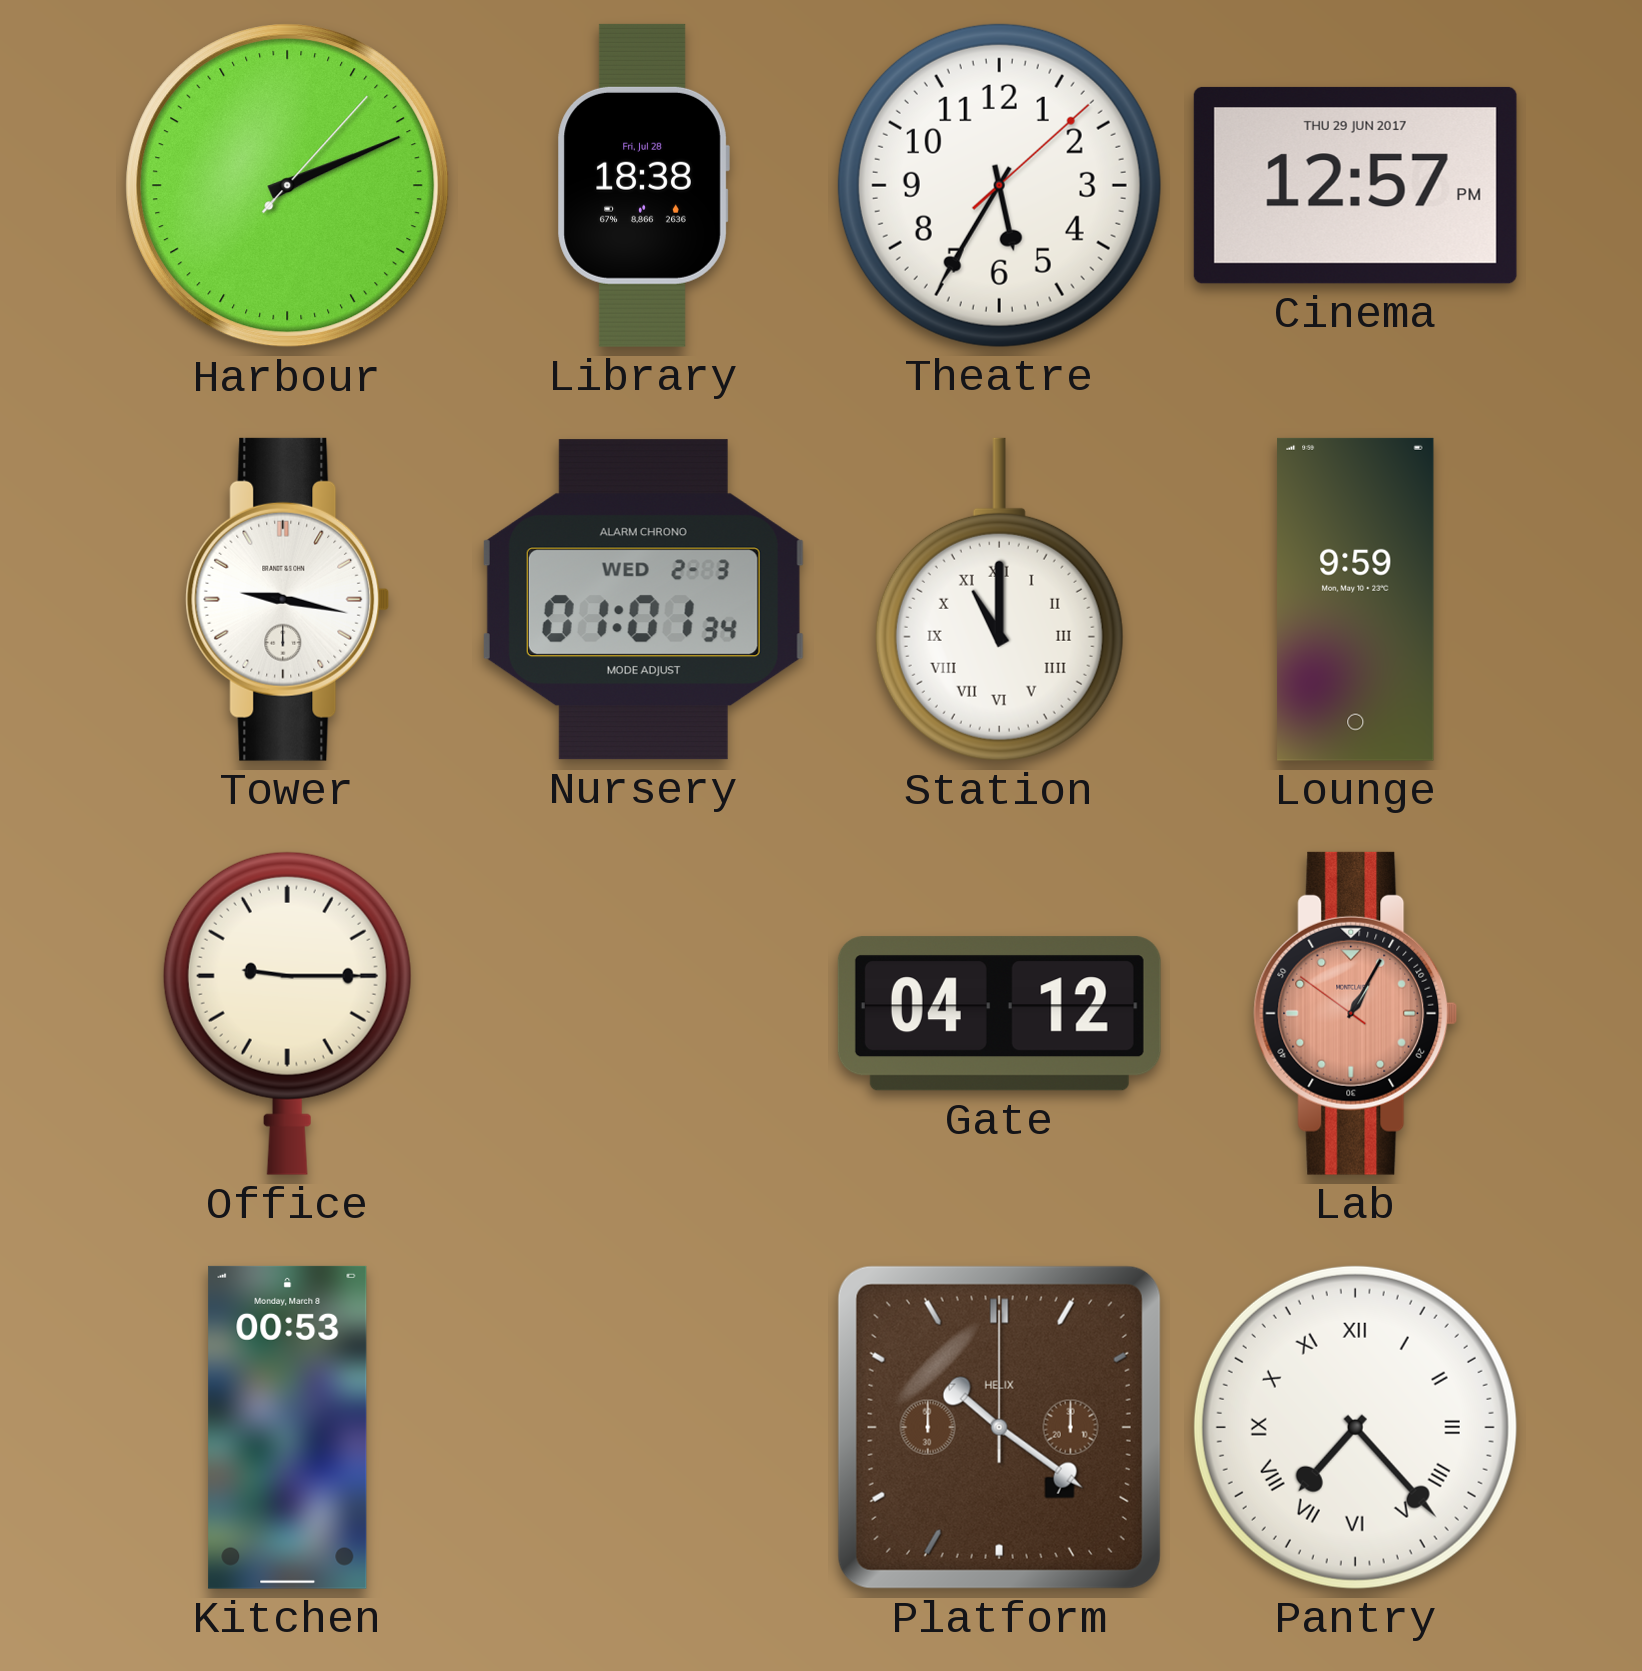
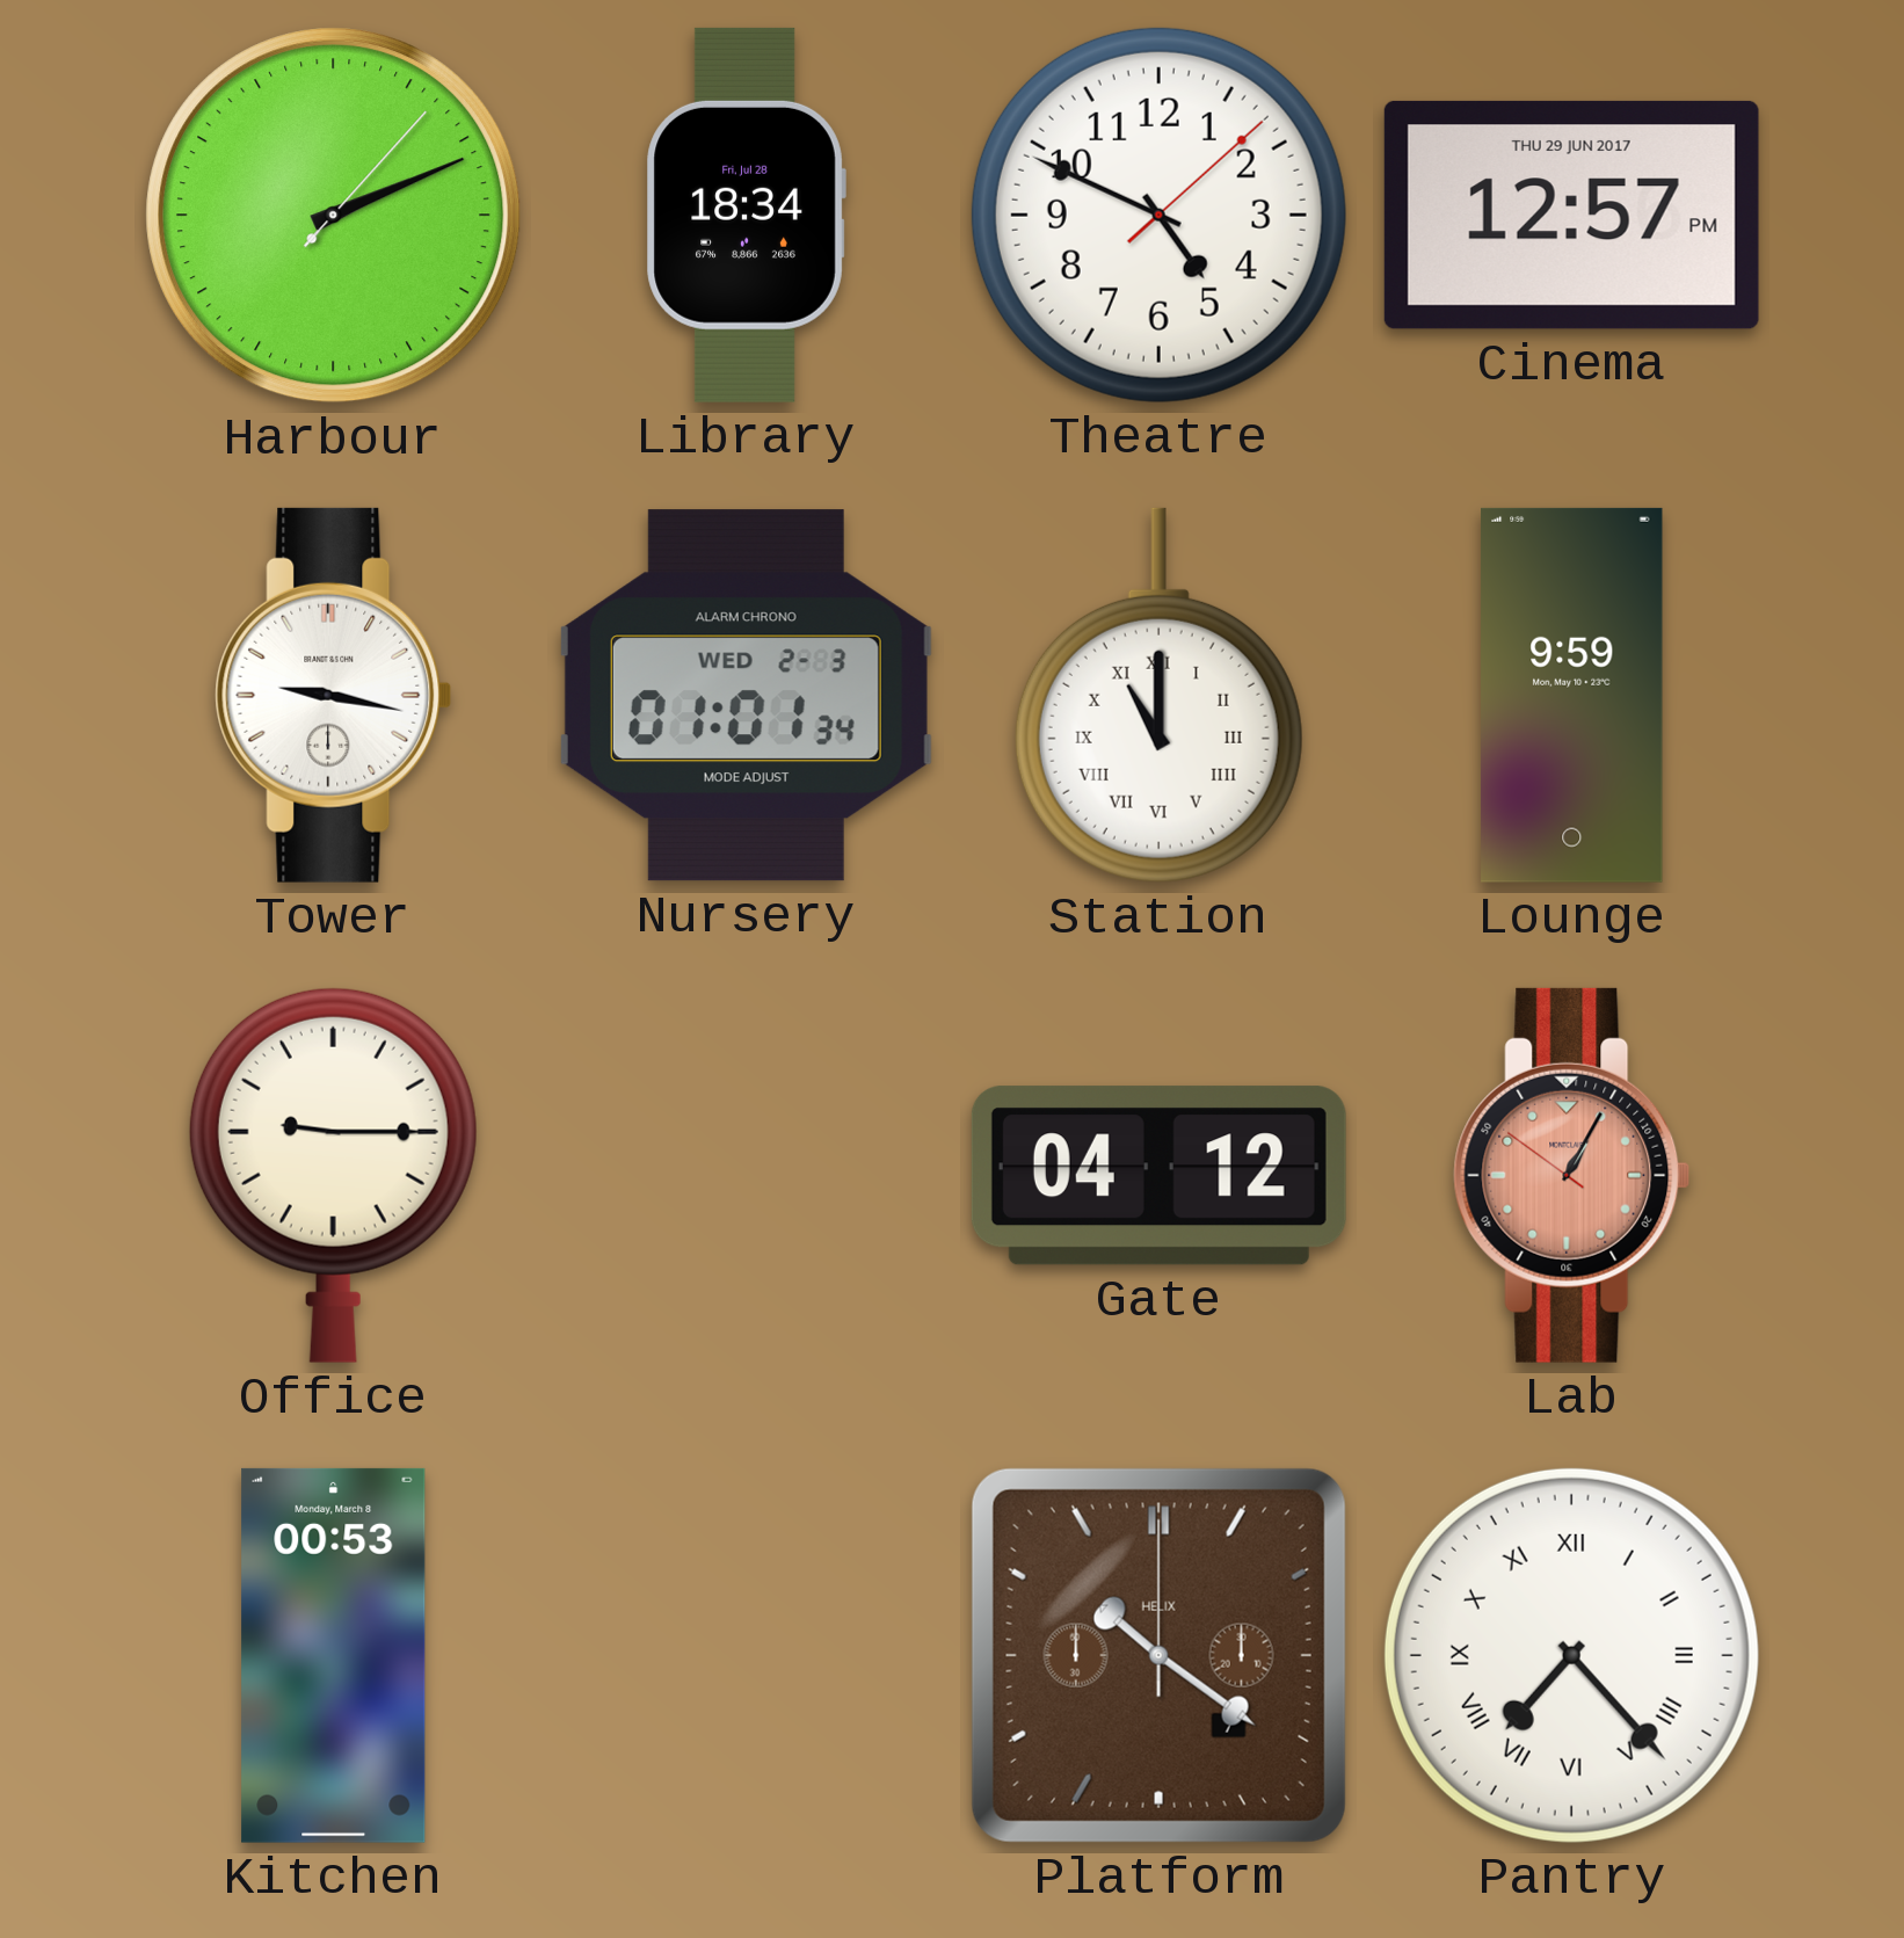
Library: 18:38 -> 18:34
Theatre: 5:35 -> 4:49
